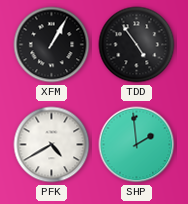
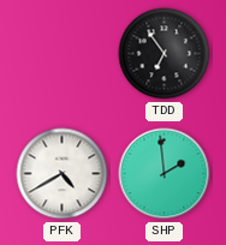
XFM: 1:05 -> none
TDD: 4:54 -> 6:54
